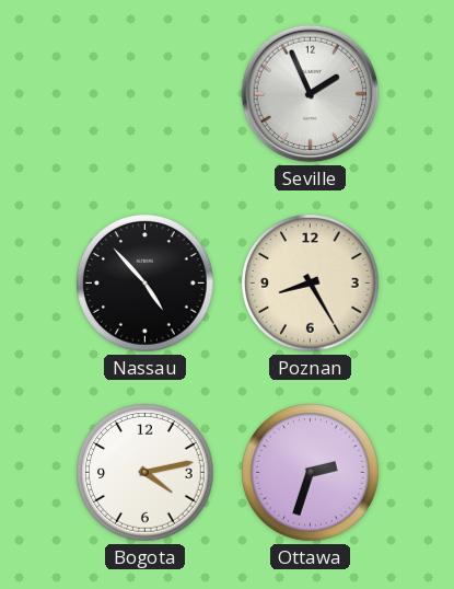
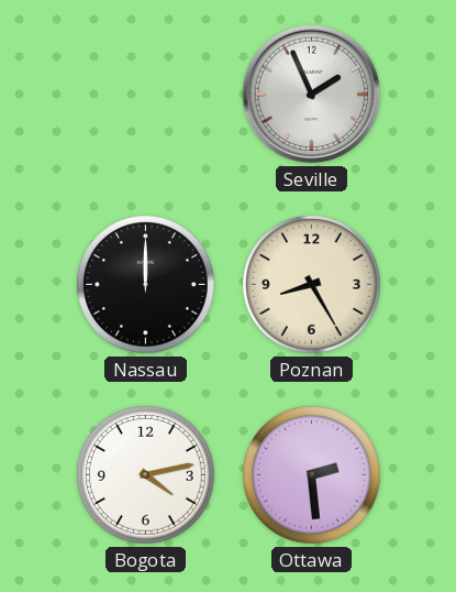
Nassau: 4:53 -> 12:00
Ottawa: 2:33 -> 2:29
